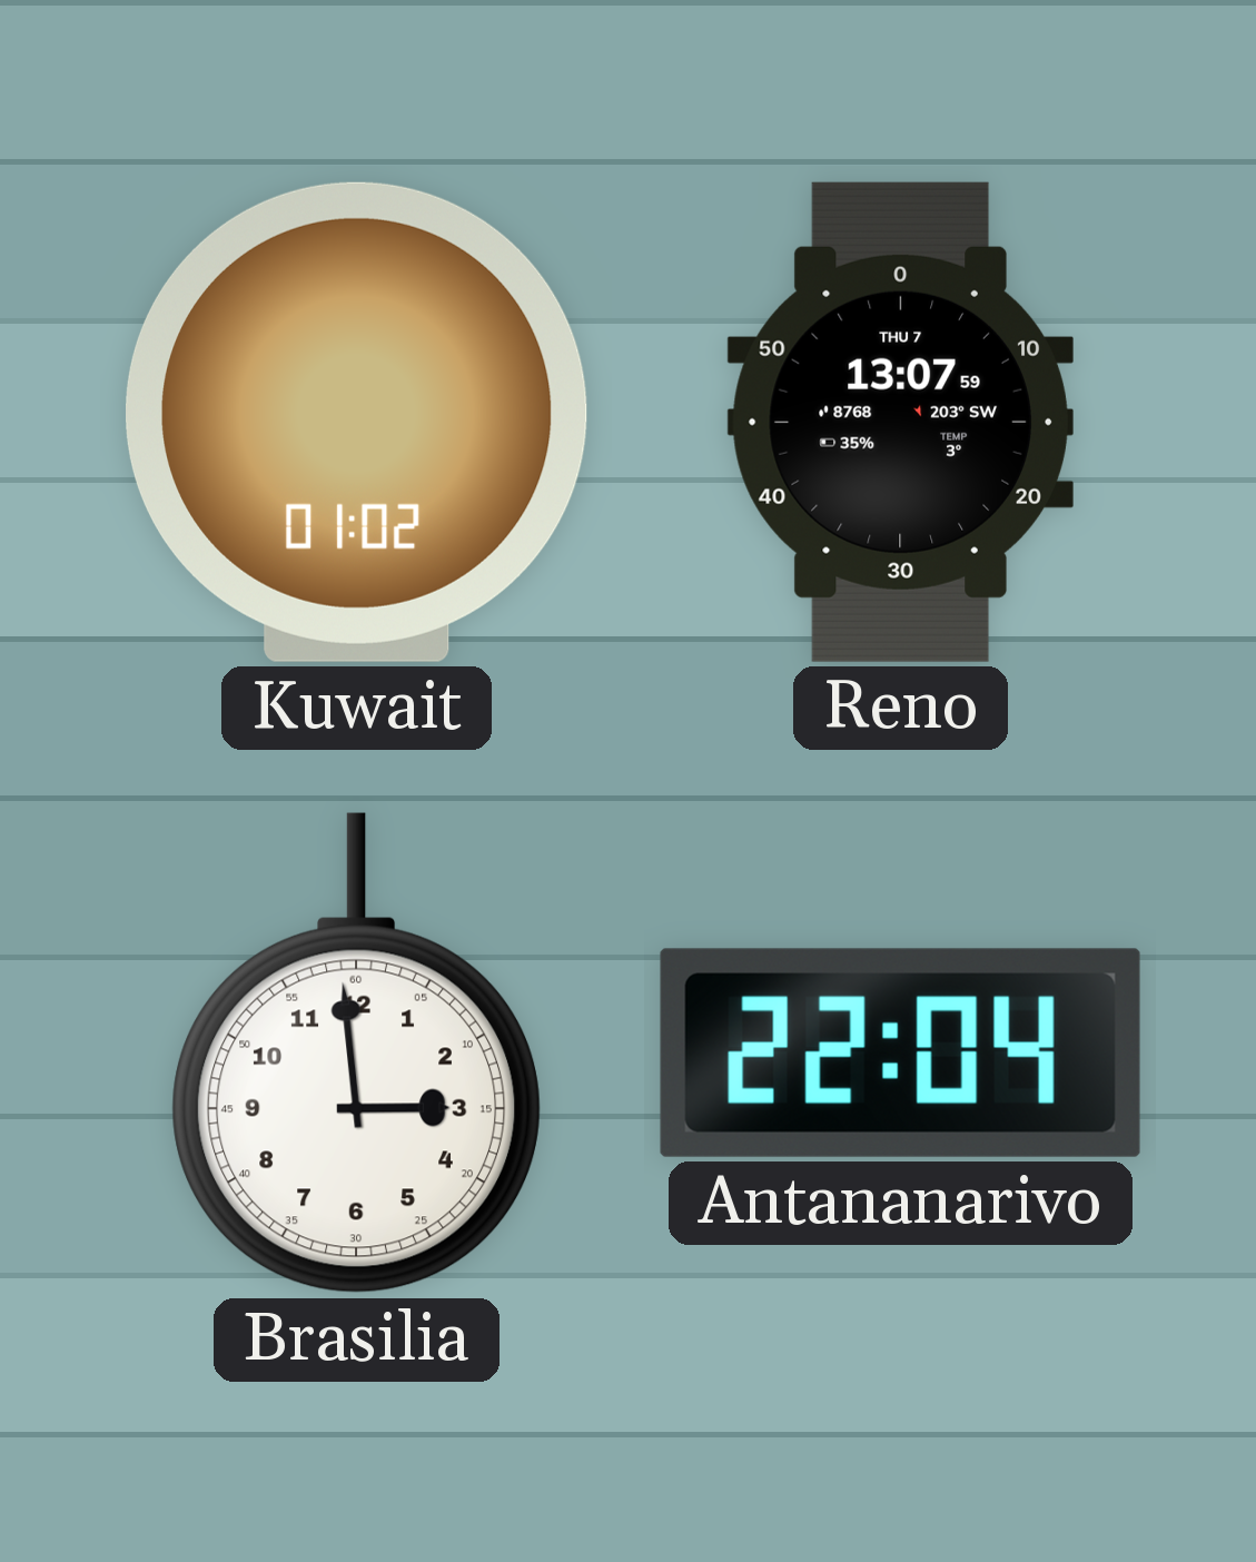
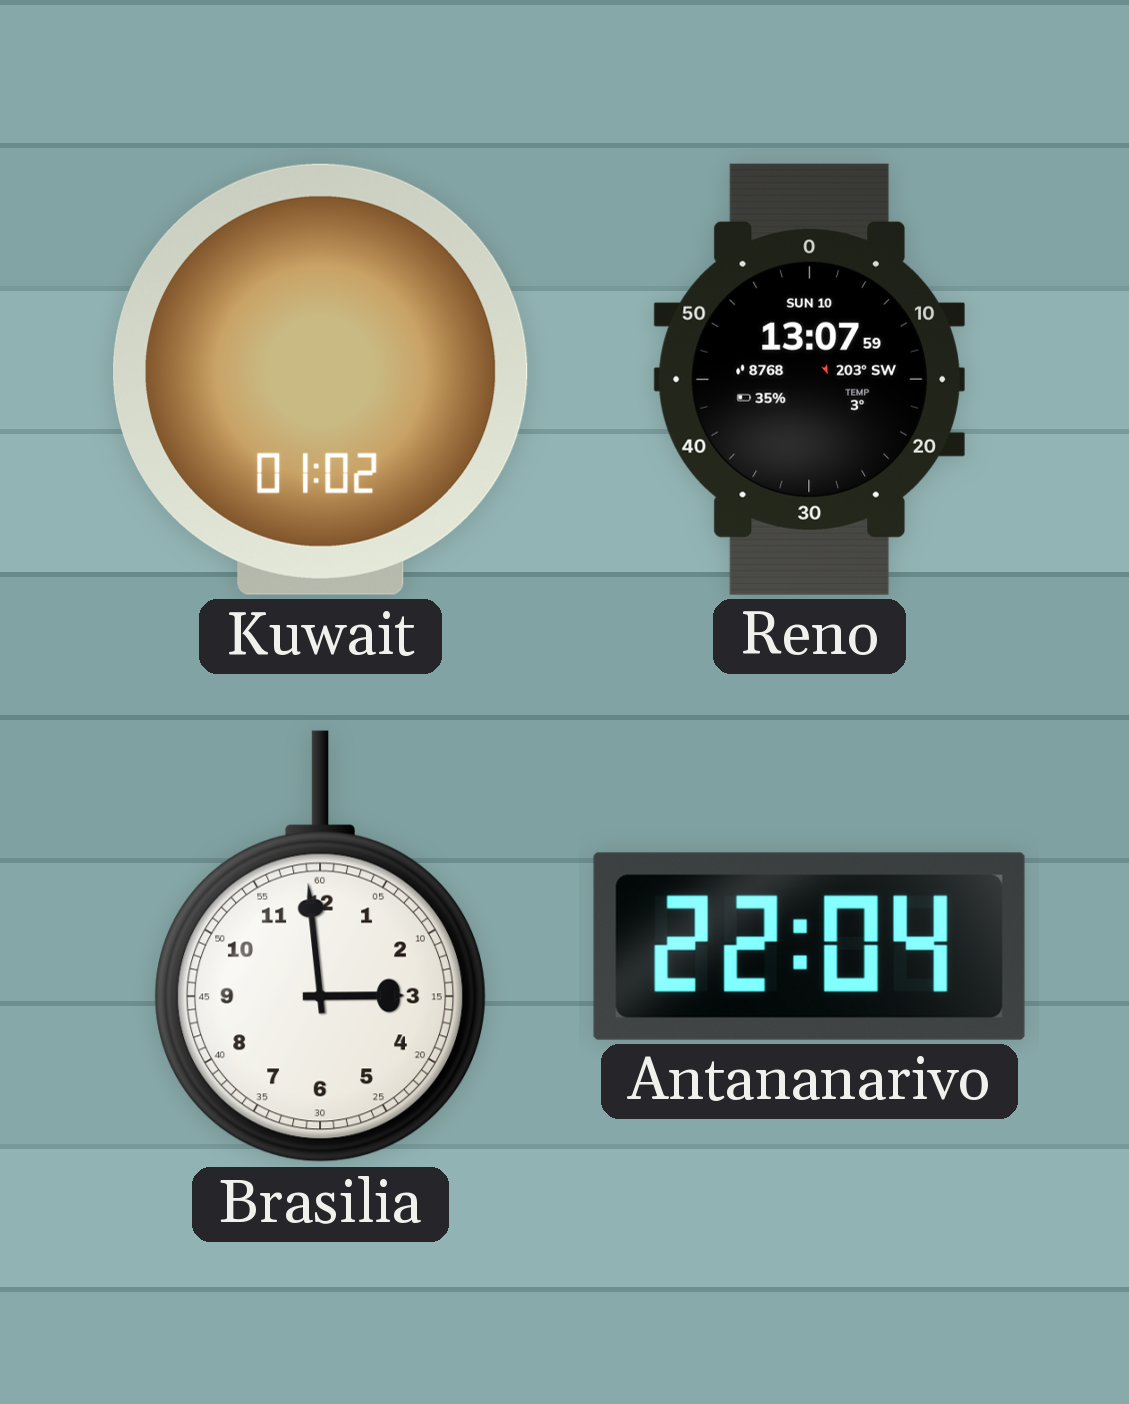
Reno date: THU 7 -> SUN 10
